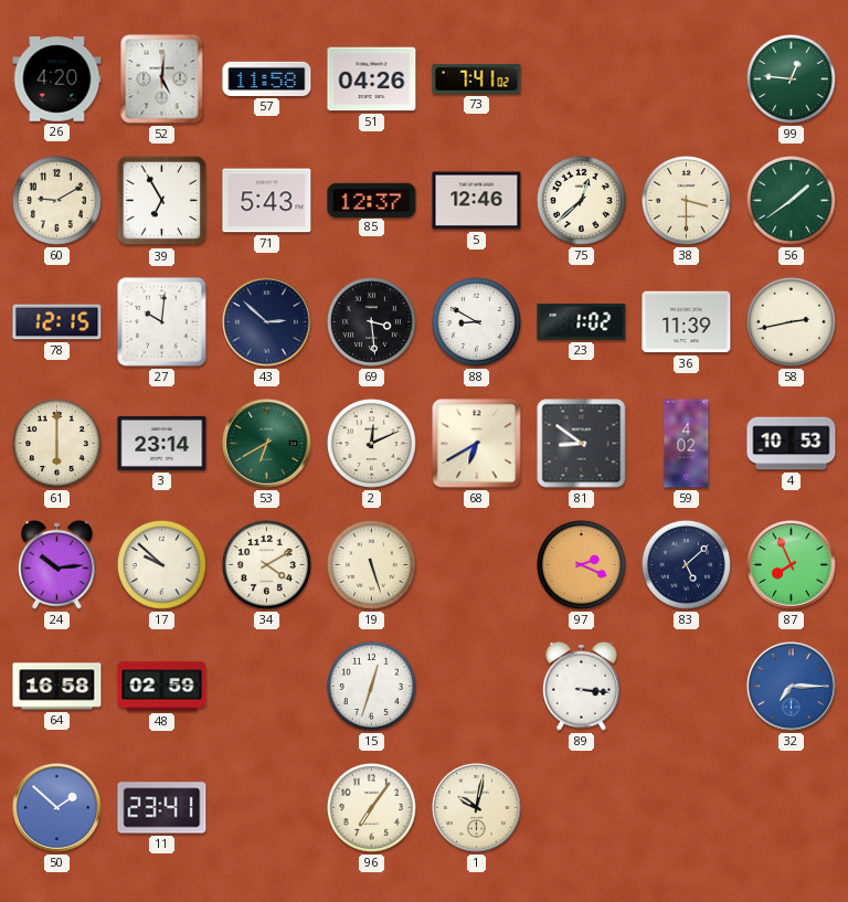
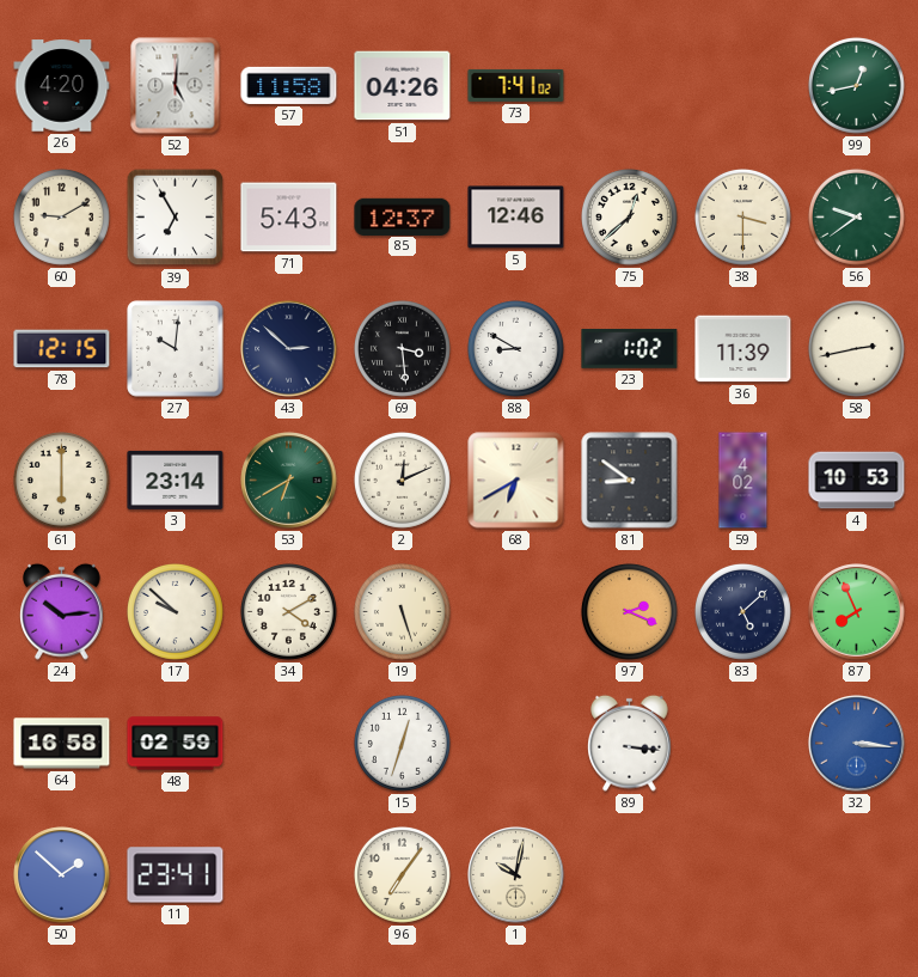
99: 12:46 -> 12:43
56: 1:39 -> 9:39
32: 7:15 -> 3:16
